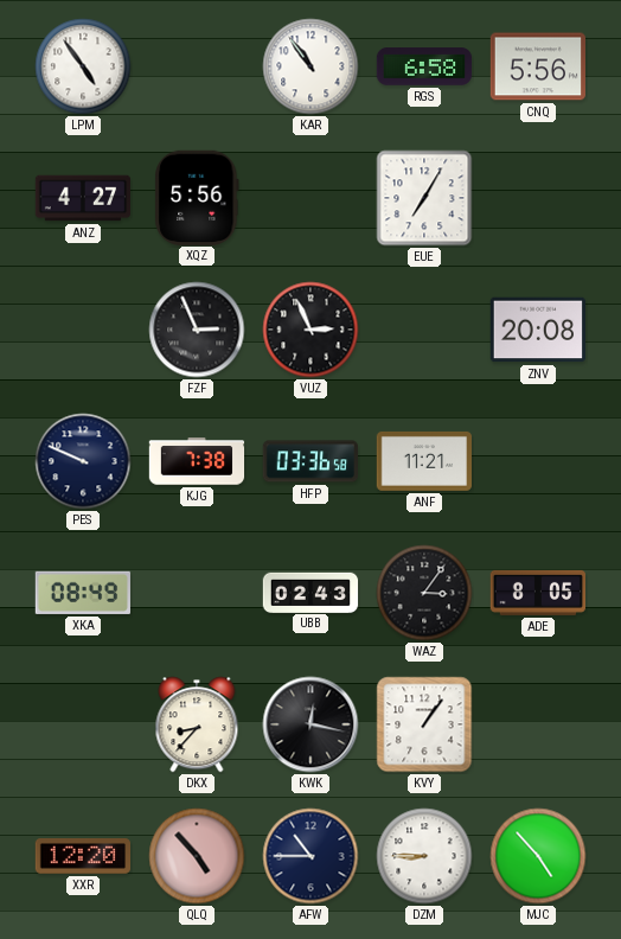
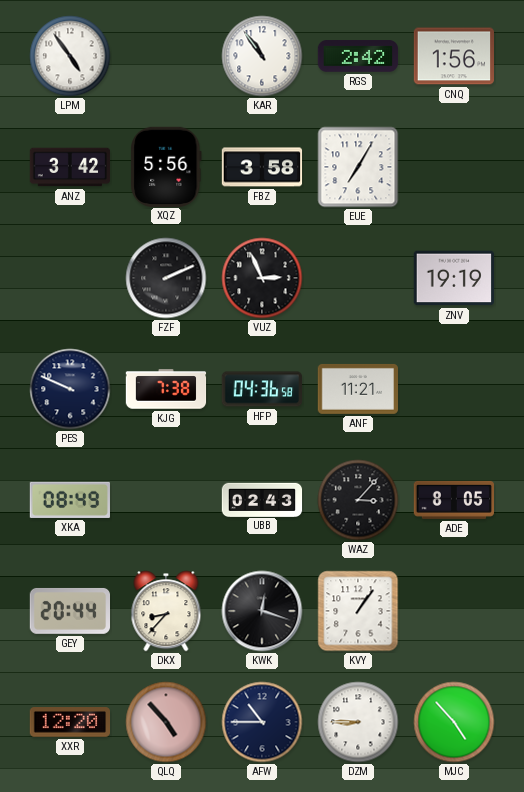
RGS: 6:58 -> 2:42
CNQ: 5:56 -> 1:56
ANZ: 4:27 -> 3:42
FBZ: none -> 3:58
FZF: 2:56 -> 2:11
ZNV: 20:08 -> 19:19
HFP: 03:36 -> 04:36
WAZ: 3:06 -> 3:07
GEY: none -> 20:44
KWK: 12:17 -> 12:18
